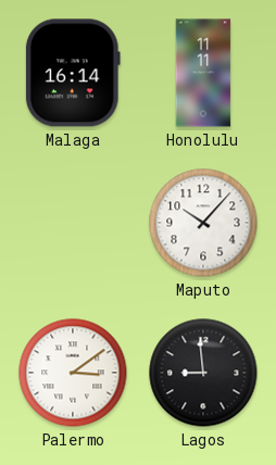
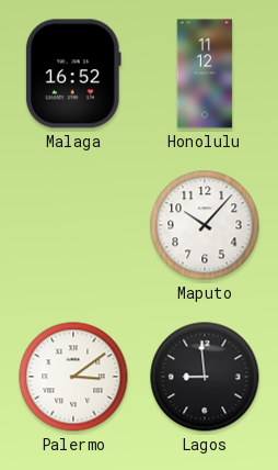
Malaga: 16:14 -> 16:52
Honolulu: 11:11 -> 11:12
